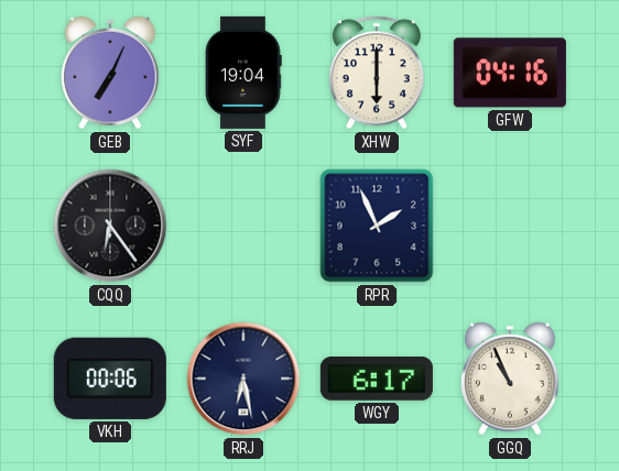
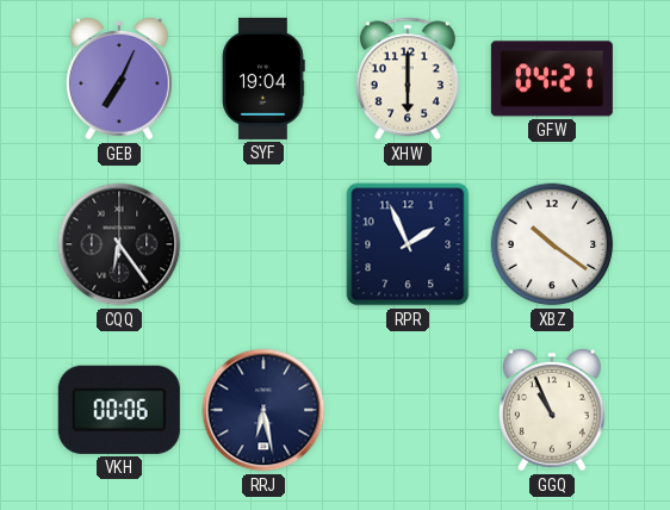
GFW: 04:16 -> 04:21
XBZ: none -> 10:21
WGY: 6:17 -> none
